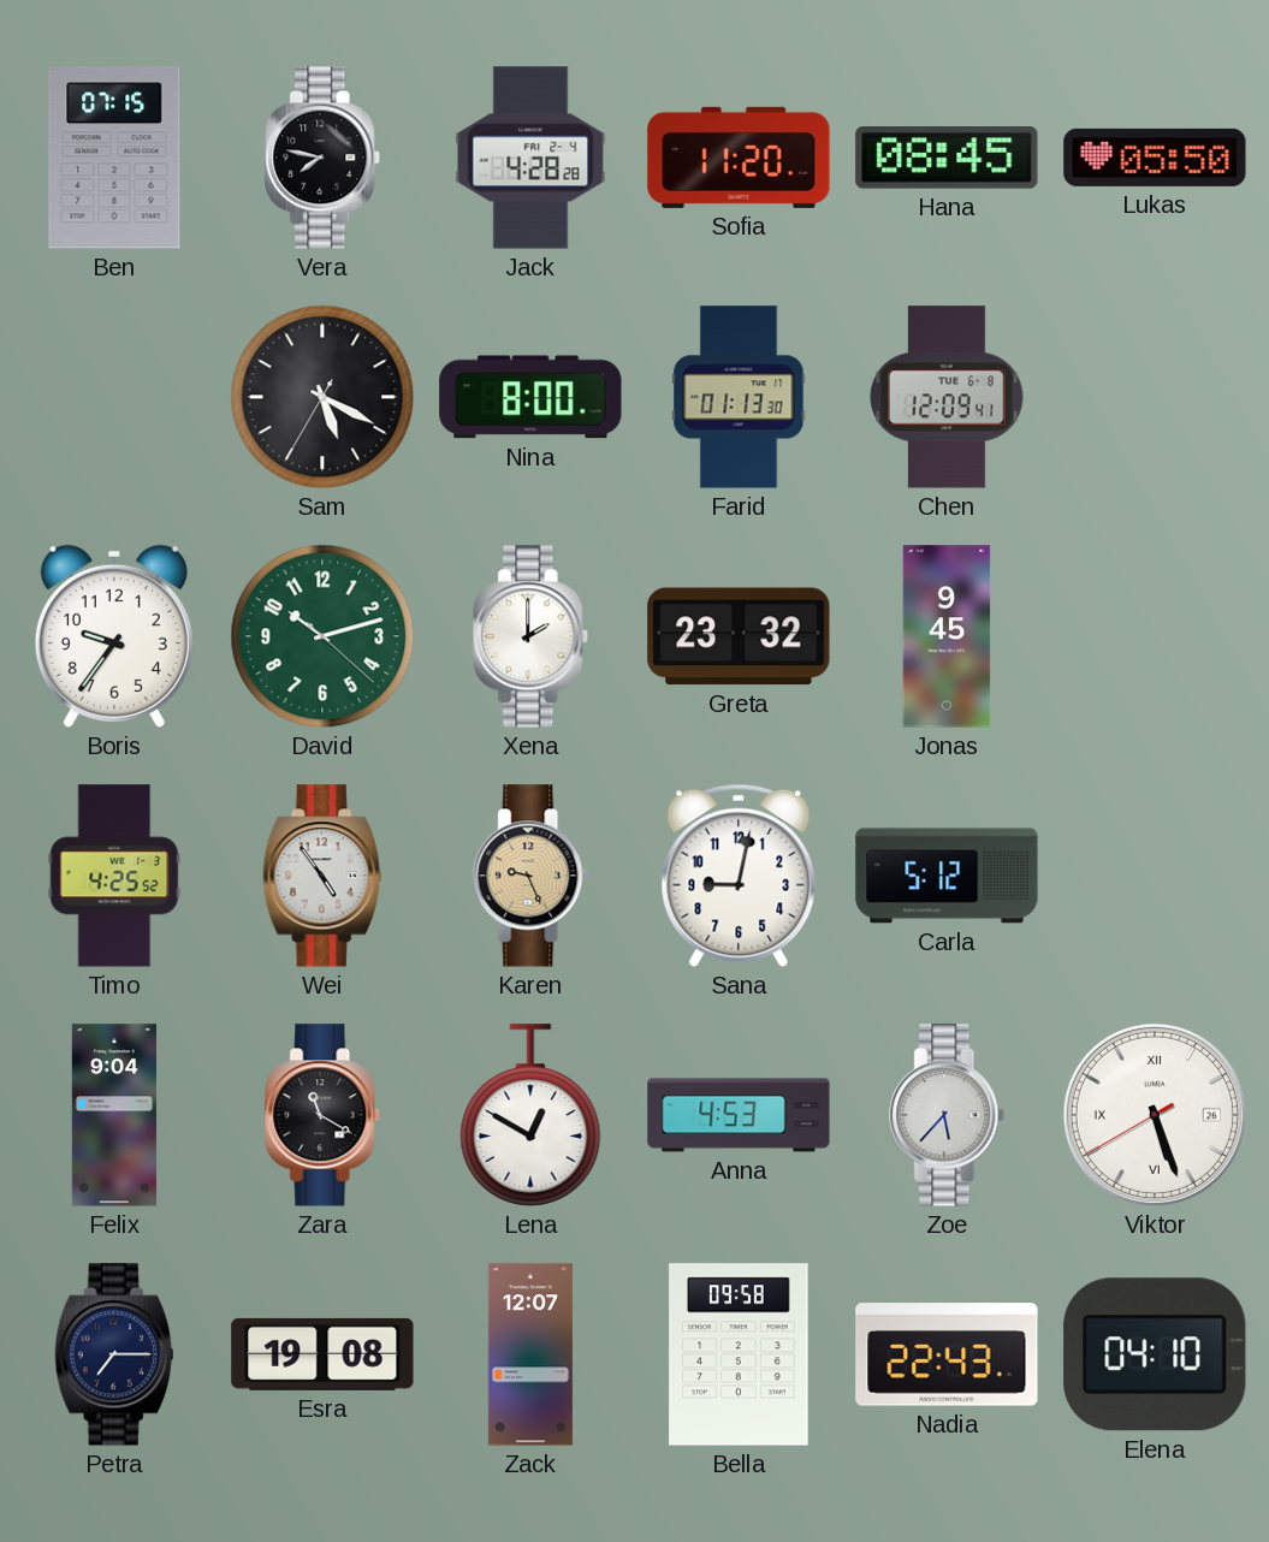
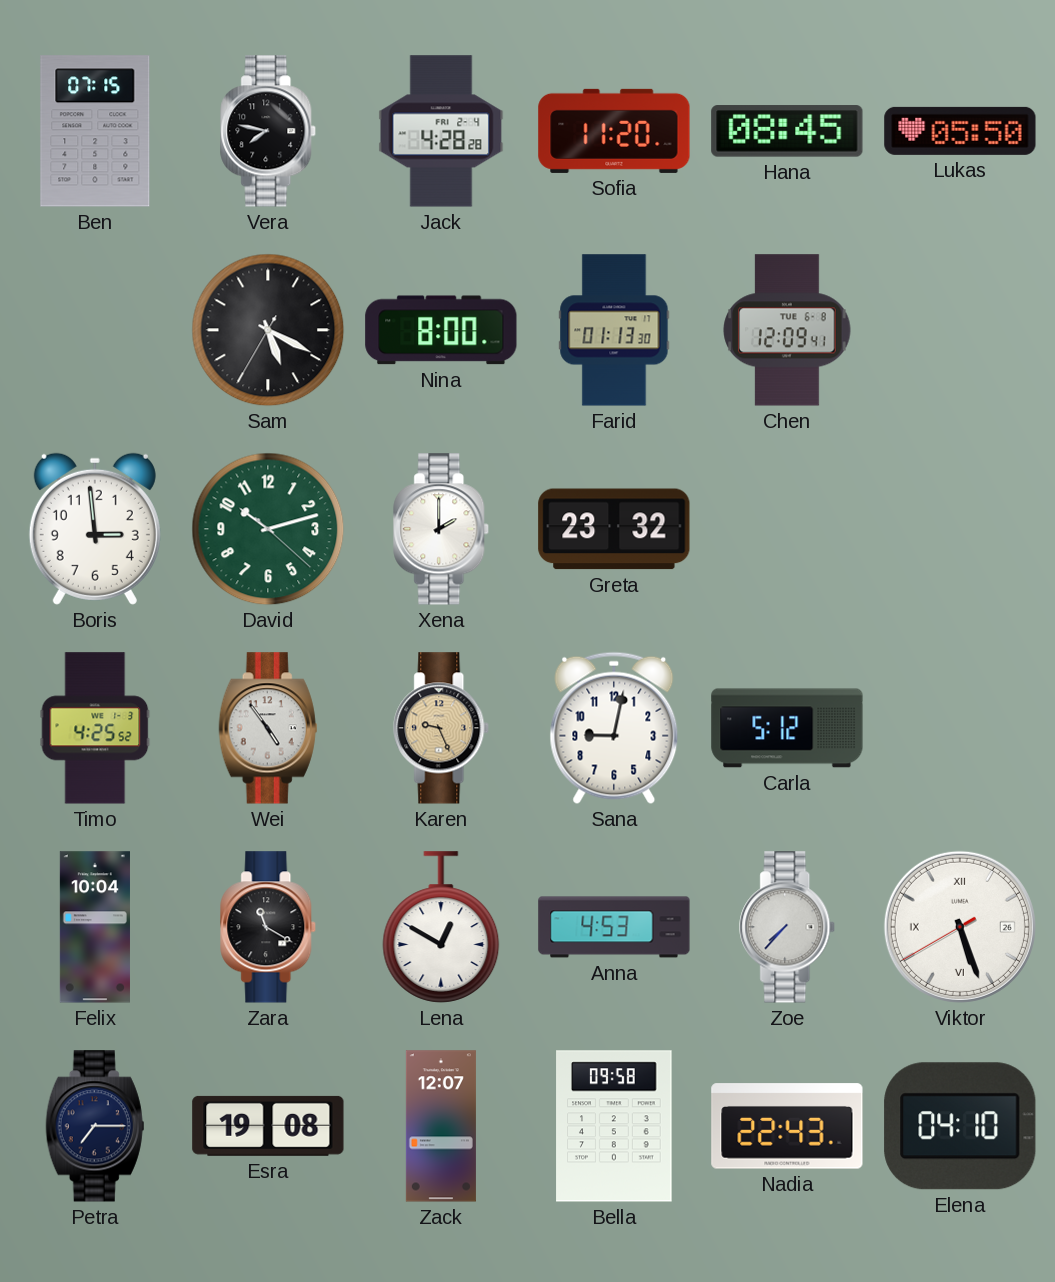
Boris: 9:36 -> 2:59
Jonas: 9:45 -> none
Felix: 9:04 -> 10:04
Zoe: 5:37 -> 7:37
